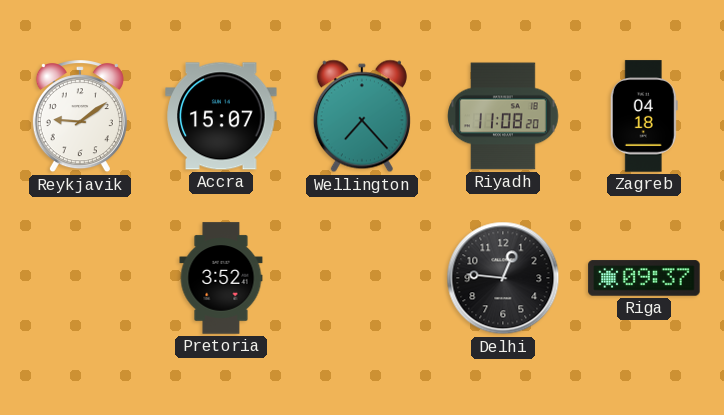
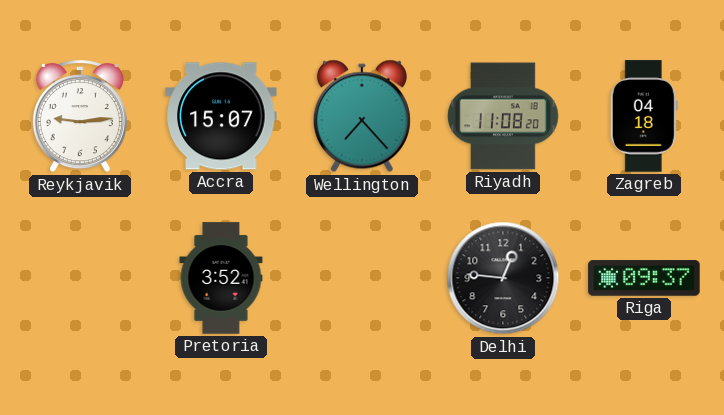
Reykjavik: 9:09 -> 9:14
